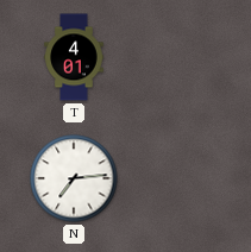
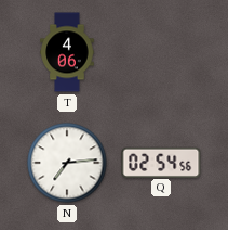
T: 4:01 -> 4:06
Q: none -> 02:54
